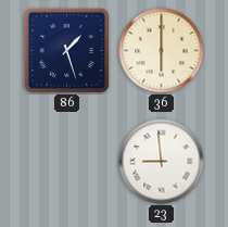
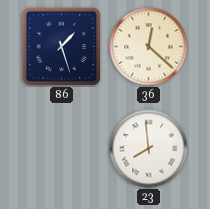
36: 6:00 -> 12:22
23: 8:59 -> 7:59
